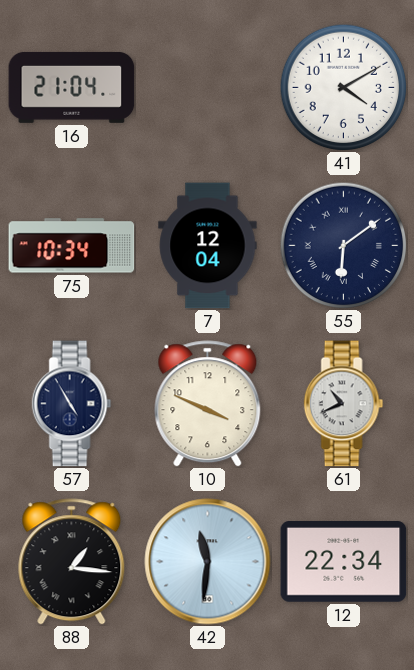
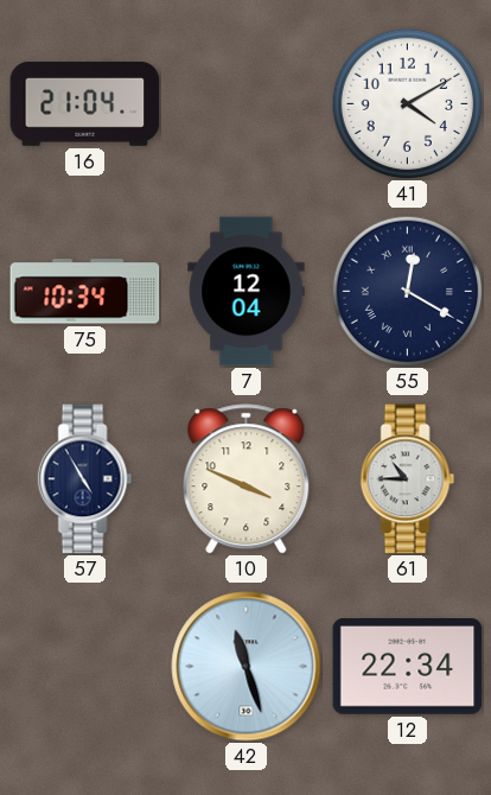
55: 6:09 -> 12:20
61: 10:41 -> 10:45
88: 1:16 -> none
42: 11:31 -> 11:27
